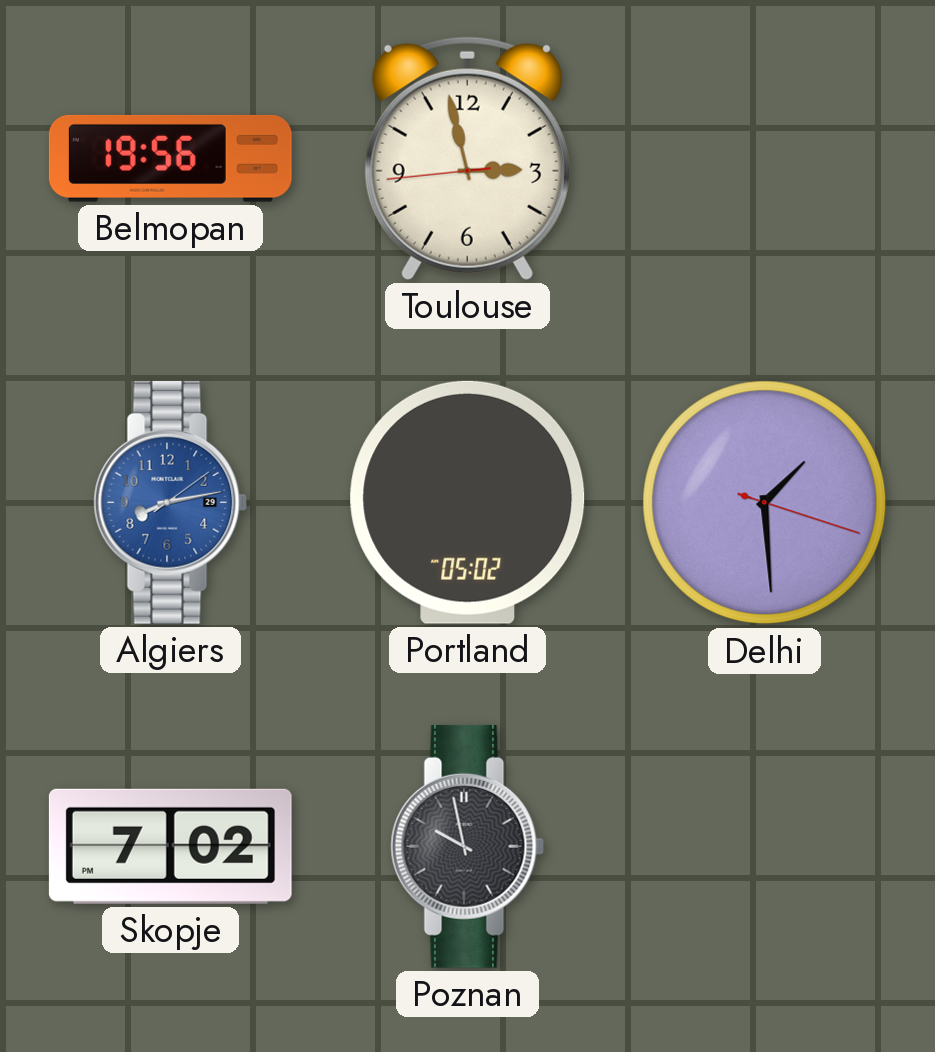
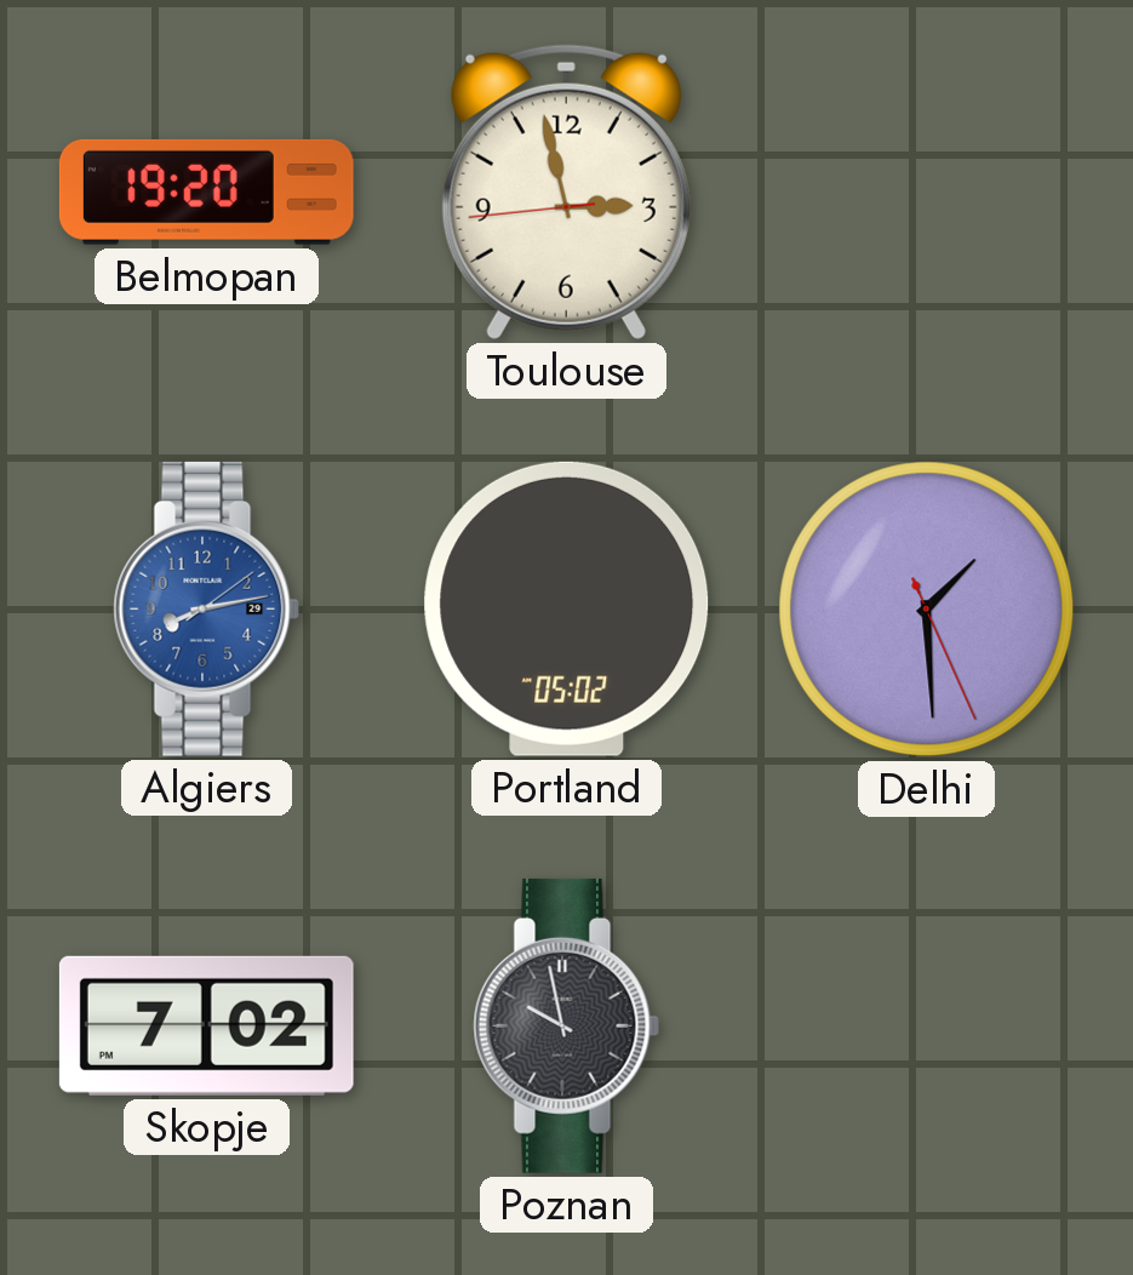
Belmopan: 19:56 -> 19:20
Delhi: 1:29:18 -> 1:29:26
